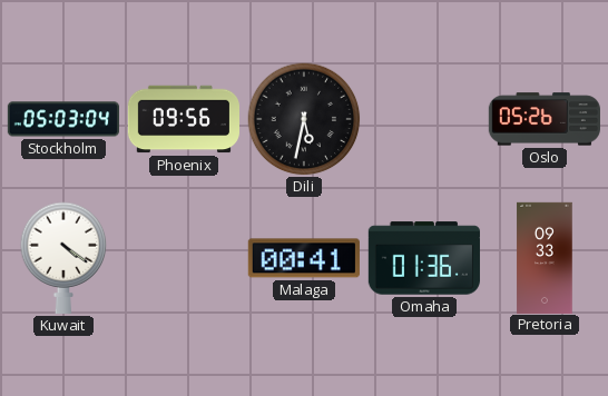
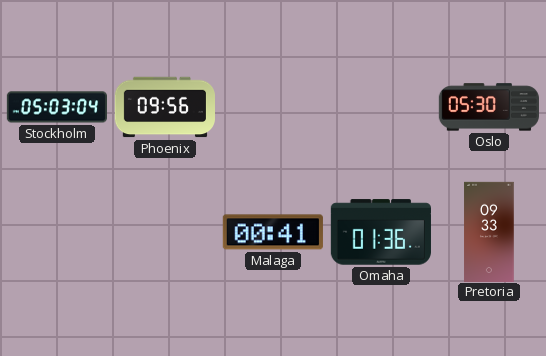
Dili: 5:32 -> none
Oslo: 05:26 -> 05:30
Kuwait: 4:21 -> none
